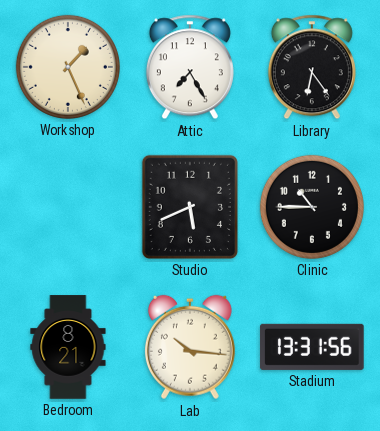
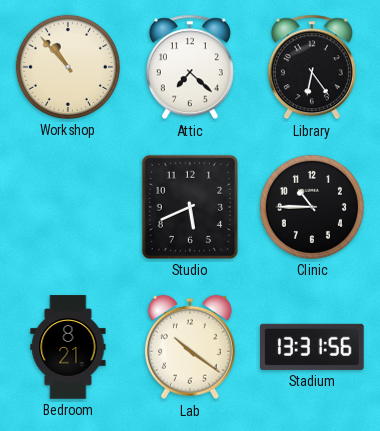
Workshop: 1:26 -> 10:53
Attic: 7:25 -> 7:22
Lab: 10:16 -> 10:21
